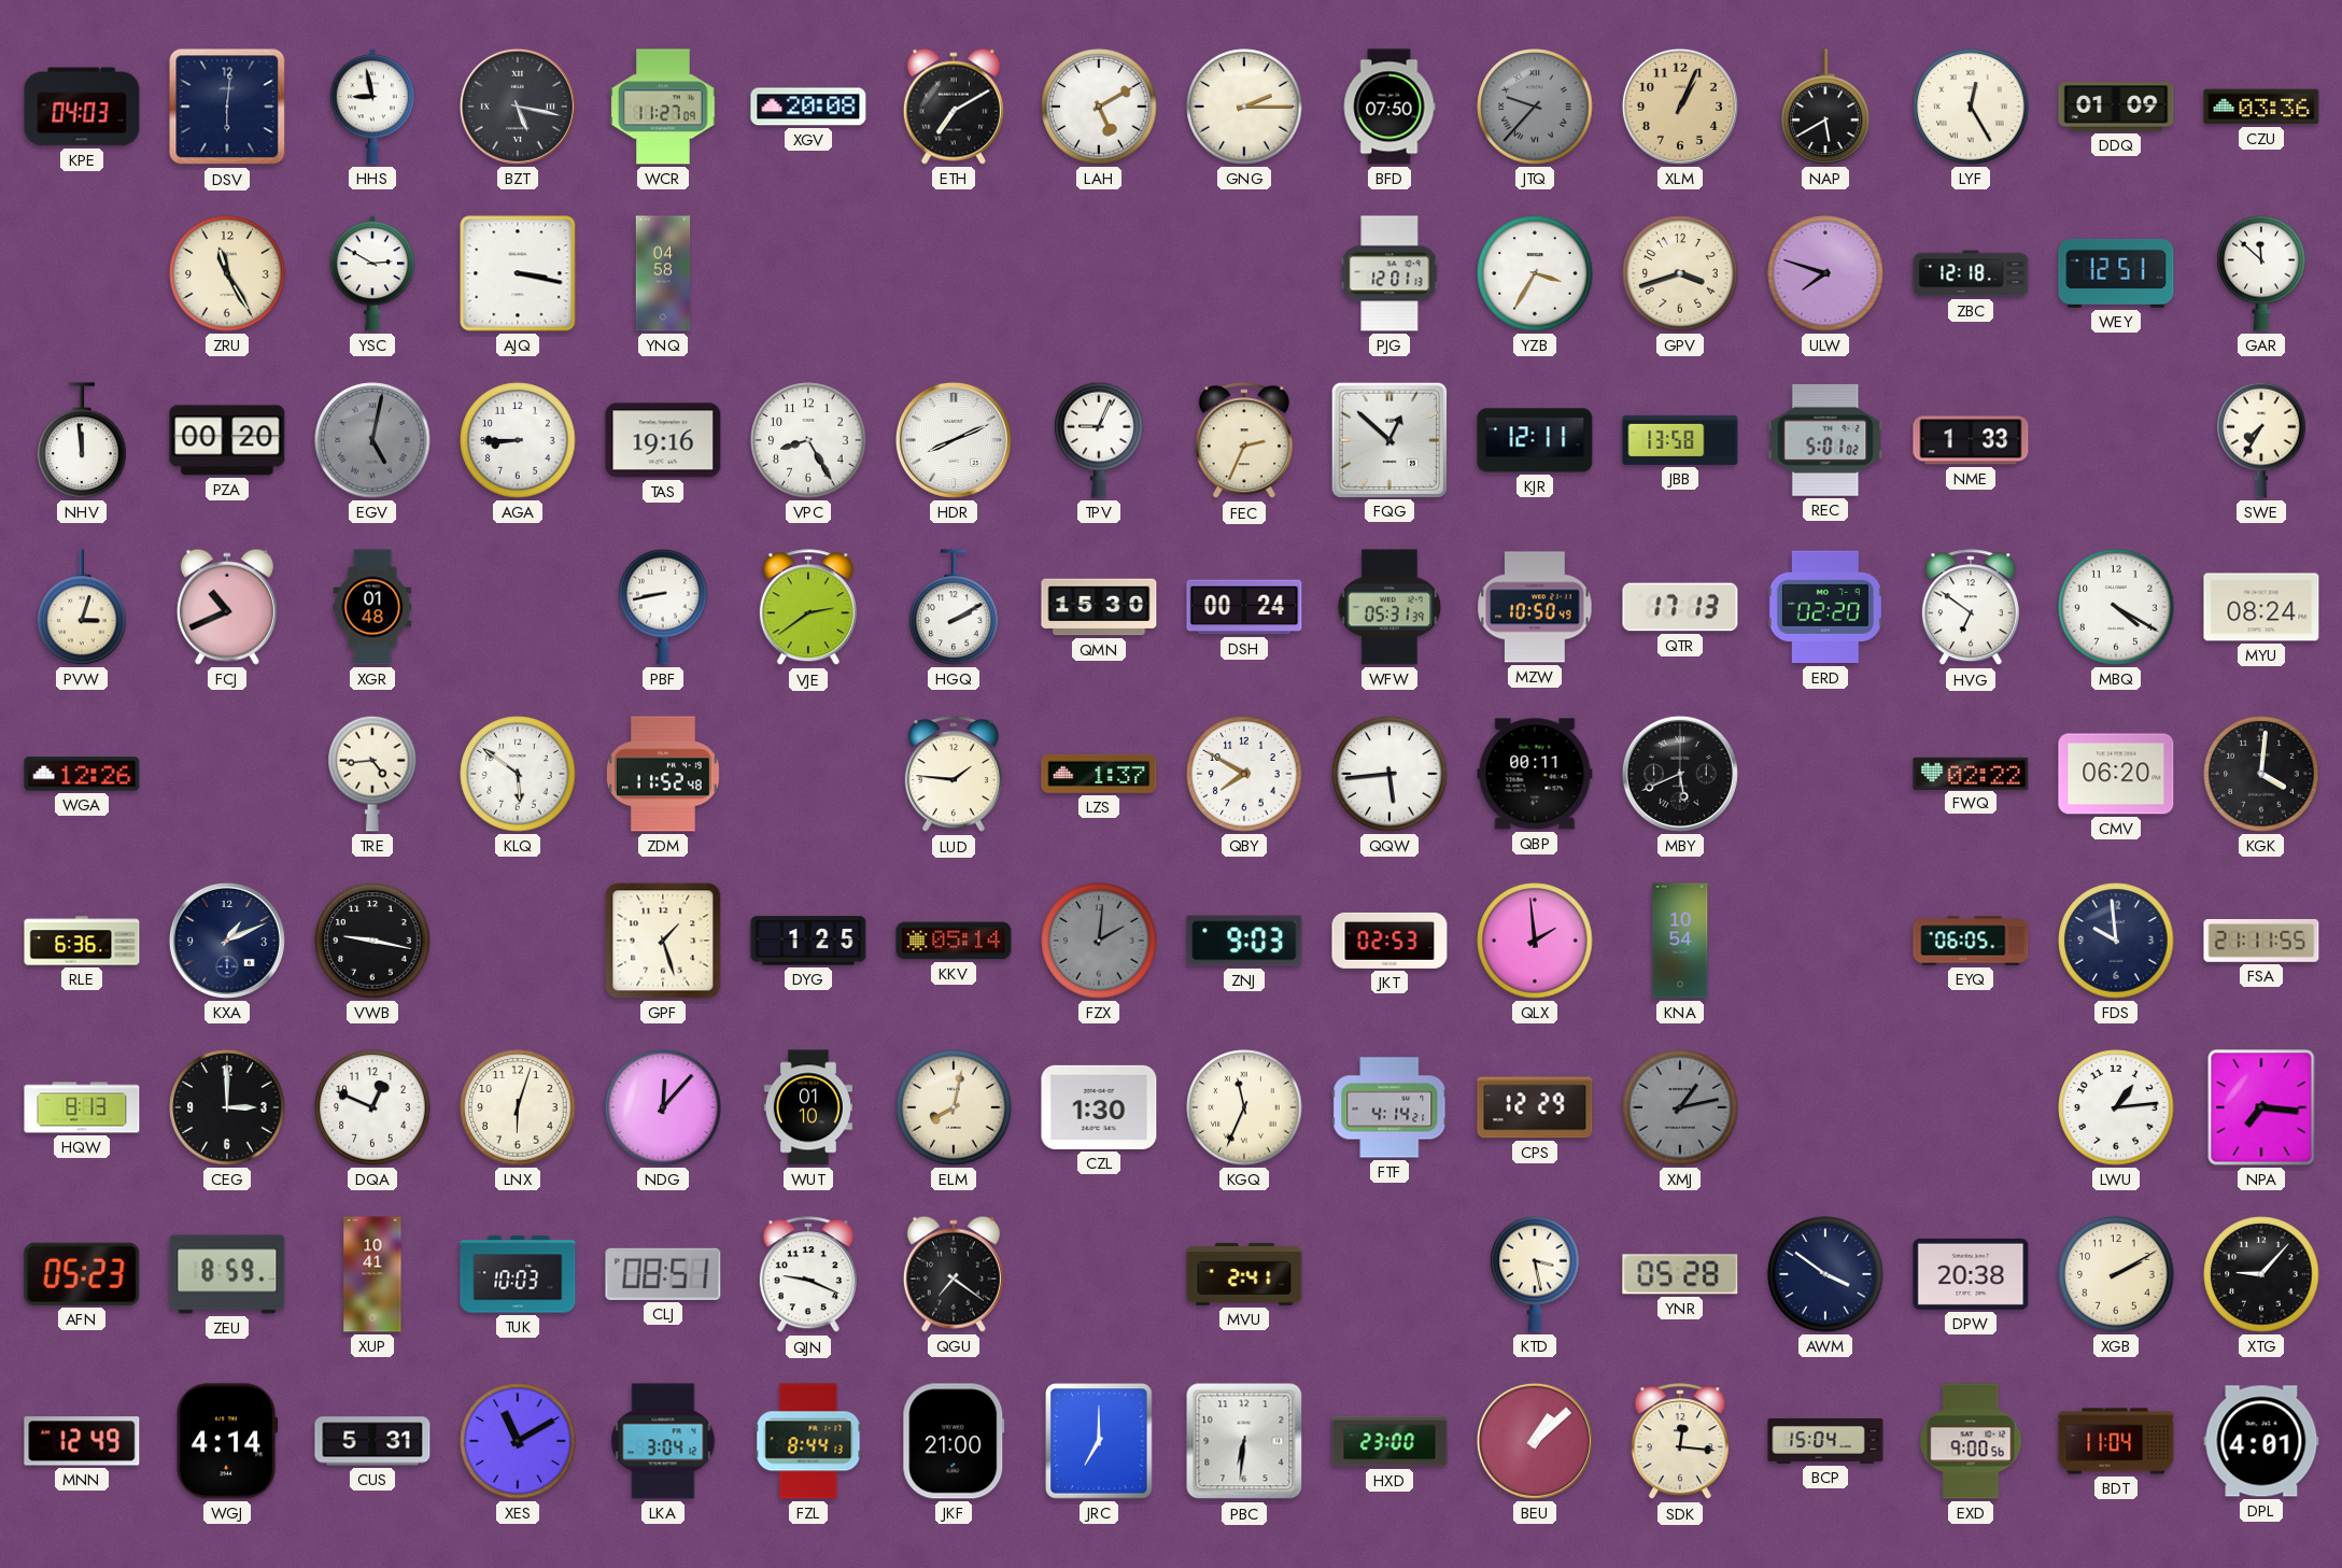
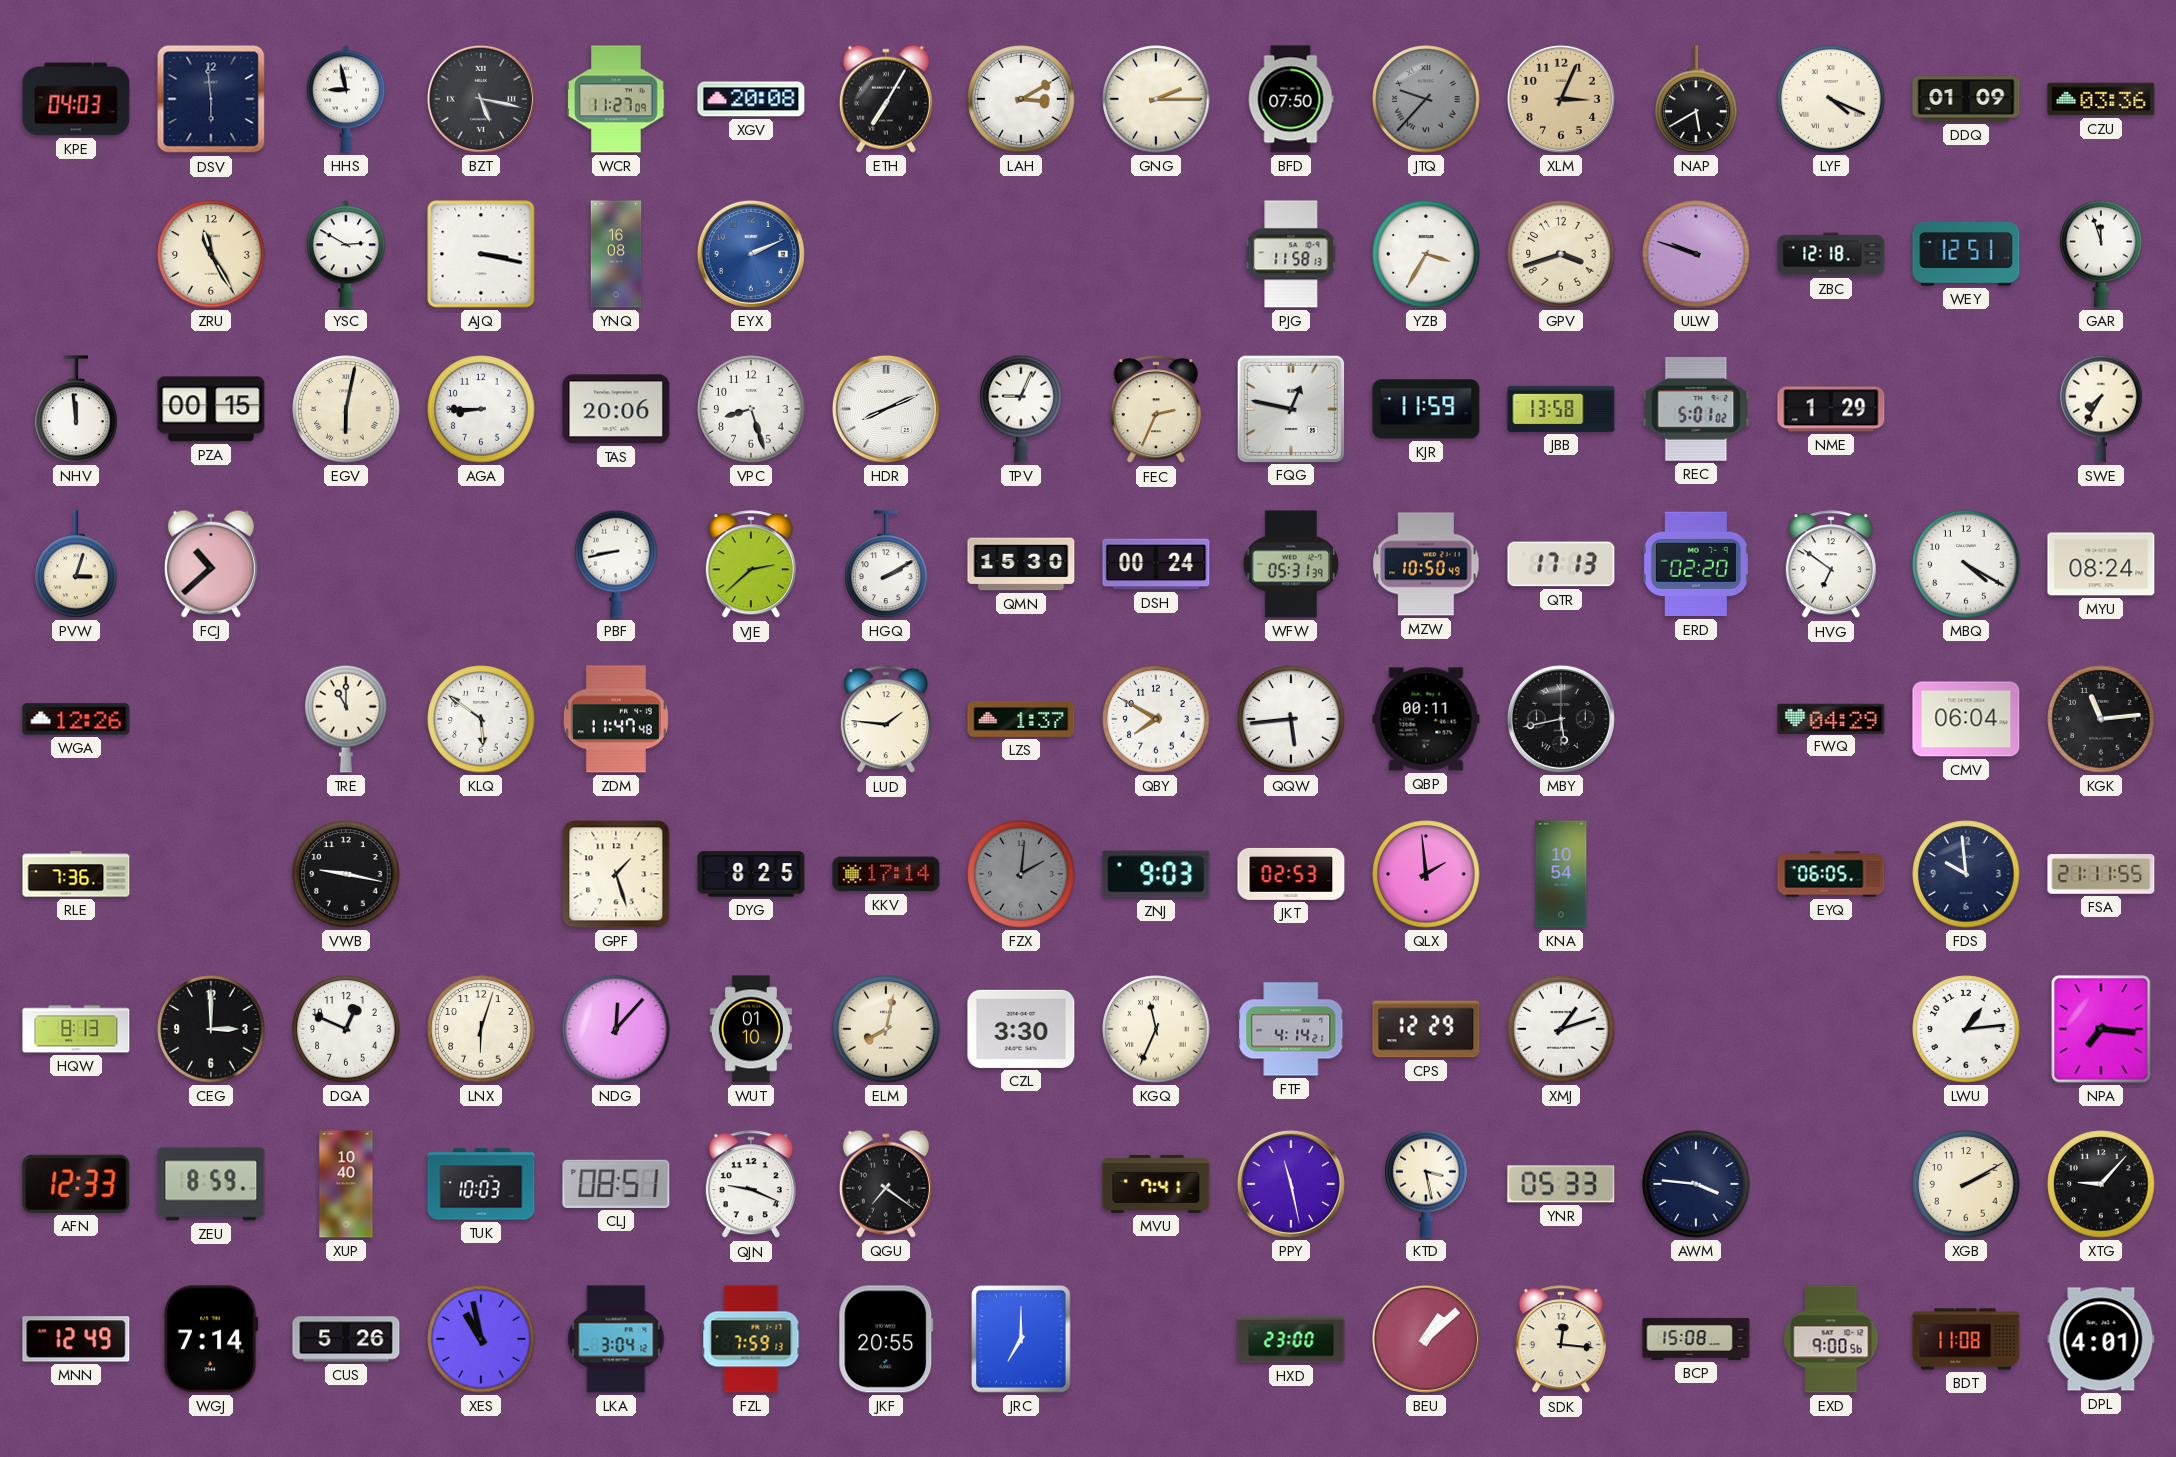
DSV: 6:01 -> 5:59
ETH: 7:10 -> 7:05
LAH: 5:10 -> 3:10
XLM: 1:04 -> 3:04
LYF: 12:25 -> 4:19
YNQ: 04:58 -> 16:08
EYX: none -> 2:11
PJG: 12:01 -> 11:58
ULW: 7:48 -> 9:48
GAR: 11:52 -> 11:57
PZA: 00:20 -> 00:15
EGV: 5:02 -> 6:02
EGV dial: grey -> cream
TAS: 19:16 -> 20:06
VPC: 8:25 -> 8:27
FQG: 12:52 -> 12:47
KJR: 12:11 -> 11:59
NME: 1:33 -> 1:29
FCJ: 10:41 -> 10:38
XGR: 01:48 -> none
VJE: 2:39 -> 2:38
TRE: 4:44 -> 11:00
ZDM: 11:52 -> 11:47
MBY: 5:41 -> 5:43
FWQ: 02:22 -> 04:29
CMV: 06:20 -> 06:04
KGK: 4:01 -> 11:14
RLE: 6:36 -> 7:36
KXA: 1:11 -> none
DYG: 1:25 -> 8:25
KKV: 05:14 -> 17:14
CZL: 1:30 -> 3:30
XMJ: 1:13 -> 1:12
XMJ dial: grey -> white
AFN: 05:23 -> 12:33
XUP: 10:41 -> 10:40
MVU: 2:41 -> 7:41
PPY: none -> 11:28
YNR: 05:28 -> 05:33
AWM: 3:51 -> 3:46
DPW: 20:38 -> none
WGJ: 4:14 -> 7:14
CUS: 5:31 -> 5:26
XES: 11:10 -> 10:58
FZL: 8:44 -> 7:59
JKF: 21:00 -> 20:55
PBC: 6:31 -> none
BCP: 15:04 -> 15:08
BDT: 11:04 -> 11:08
